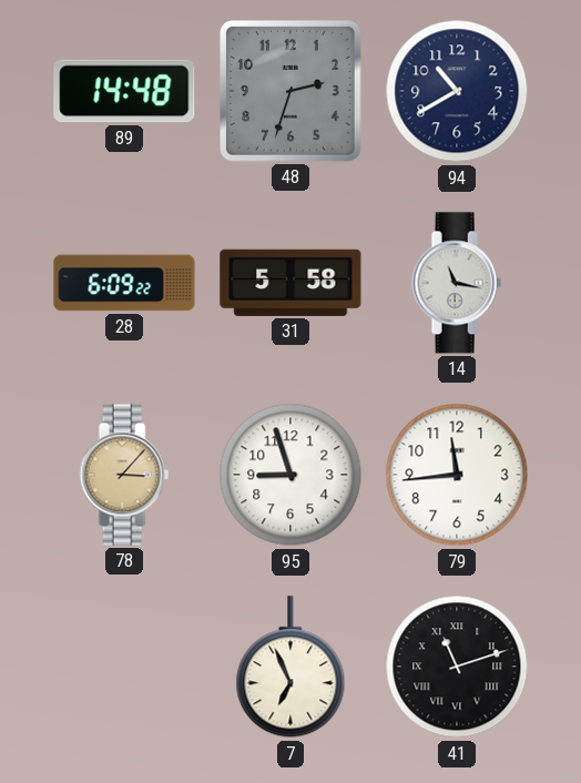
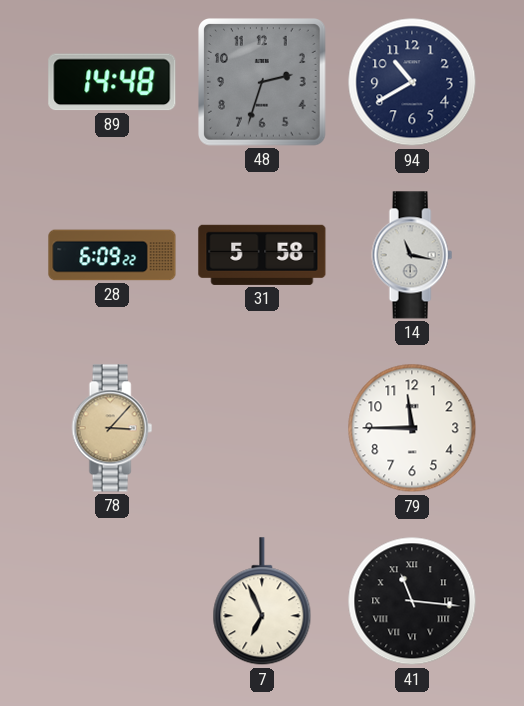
95: 8:57 -> none
79: 11:44 -> 11:45
41: 11:12 -> 11:16
